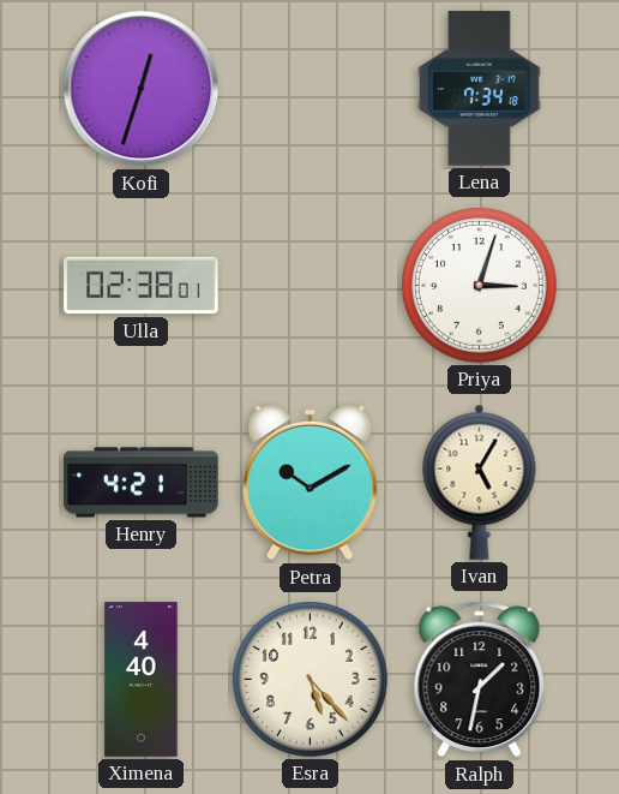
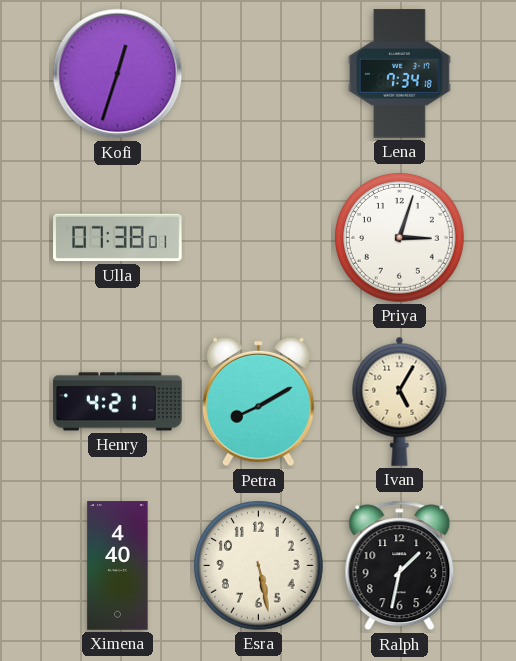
Ulla: 02:38 -> 07:38
Petra: 10:10 -> 8:10
Esra: 5:23 -> 5:28
